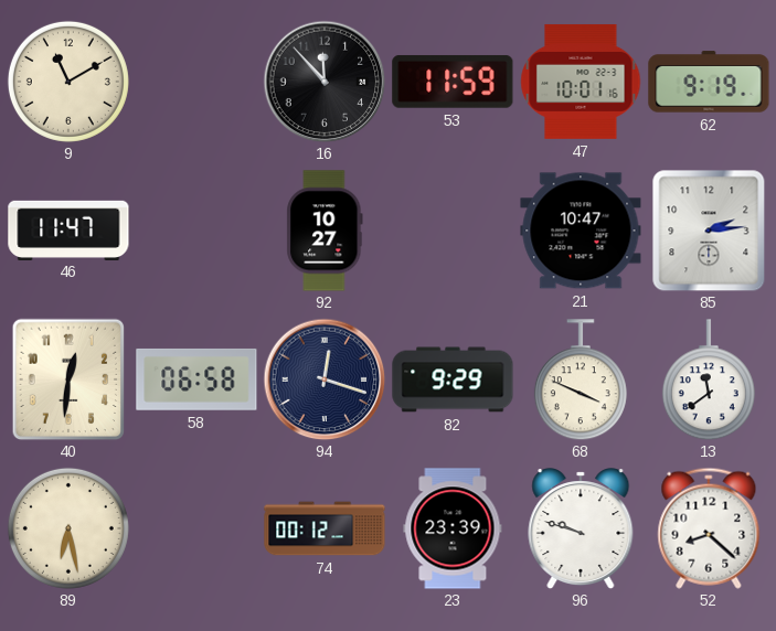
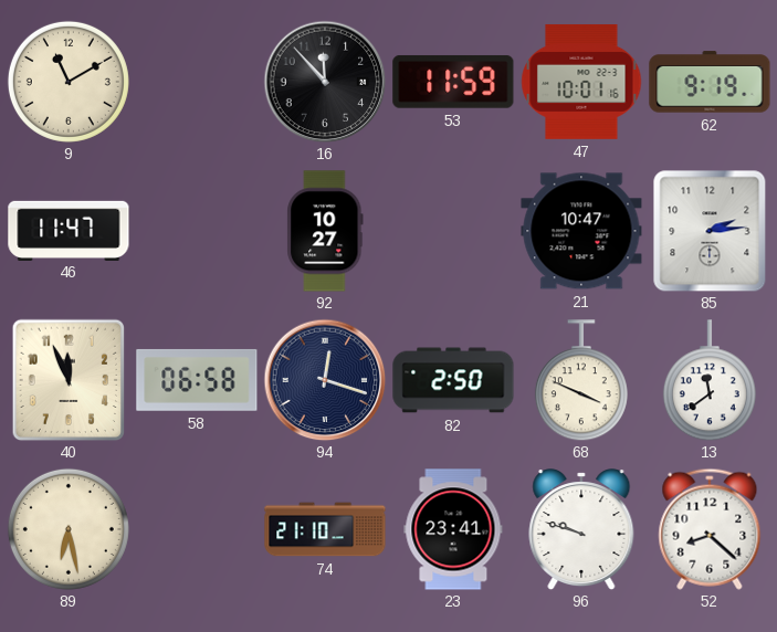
40: 12:31 -> 11:56
82: 9:29 -> 2:50
74: 00:12 -> 21:10
23: 23:39 -> 23:41
